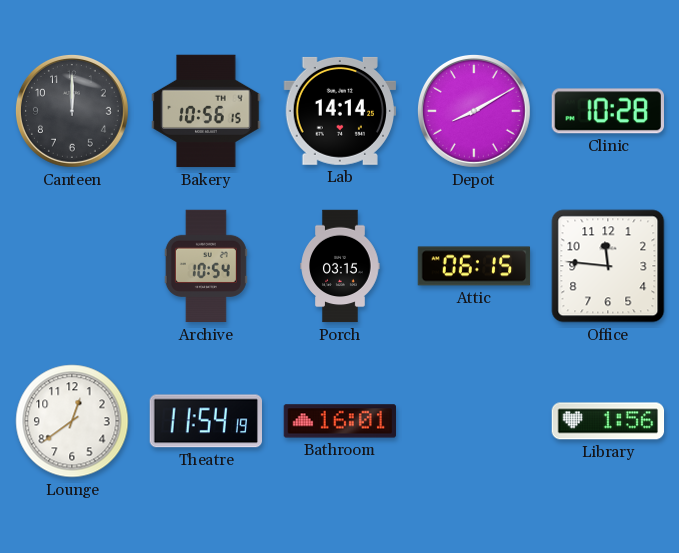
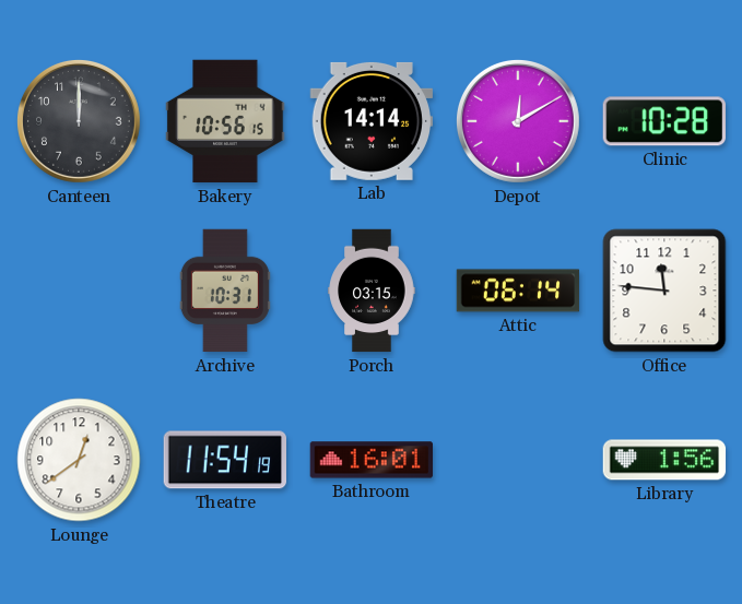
Depot: 8:10 -> 12:10
Archive: 10:54 -> 10:31
Attic: 06:15 -> 06:14
